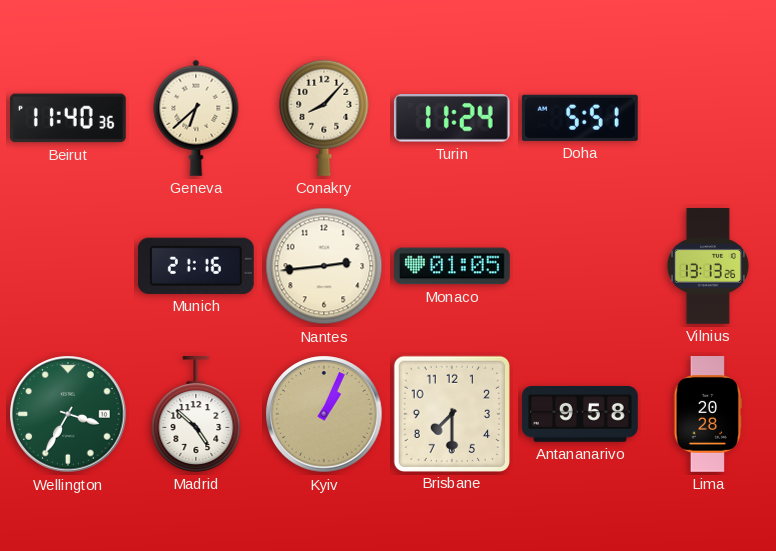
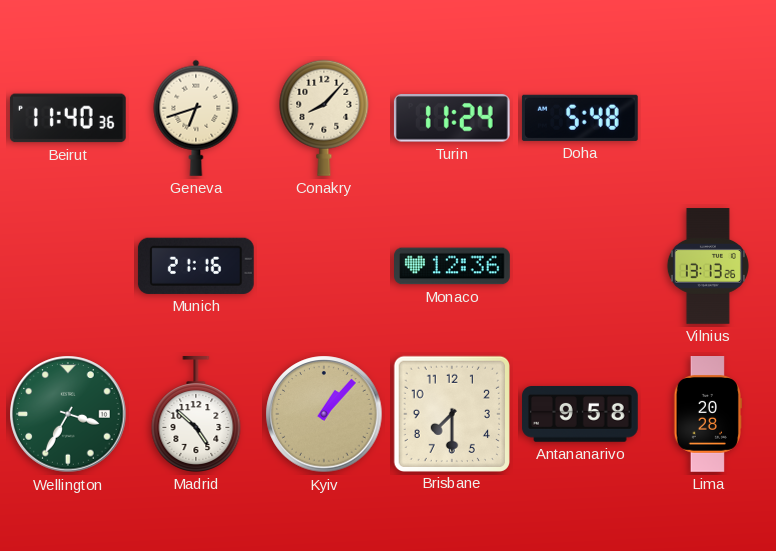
Geneva: 6:38 -> 6:42
Doha: 5:51 -> 5:48
Nantes: 2:44 -> none
Monaco: 01:05 -> 12:36
Kyiv: 1:04 -> 1:07
